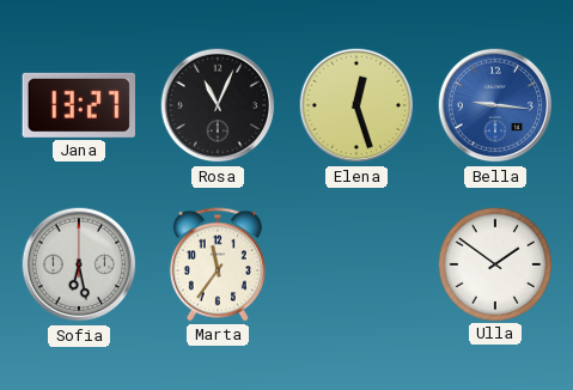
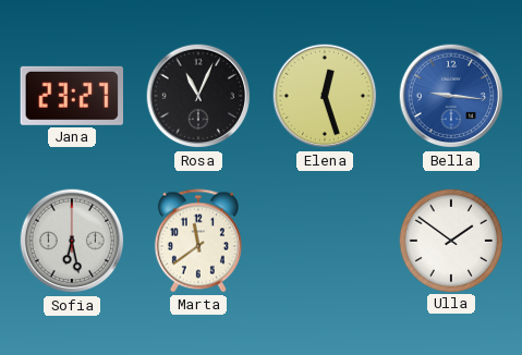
Jana: 13:27 -> 23:27
Marta: 11:36 -> 11:39
